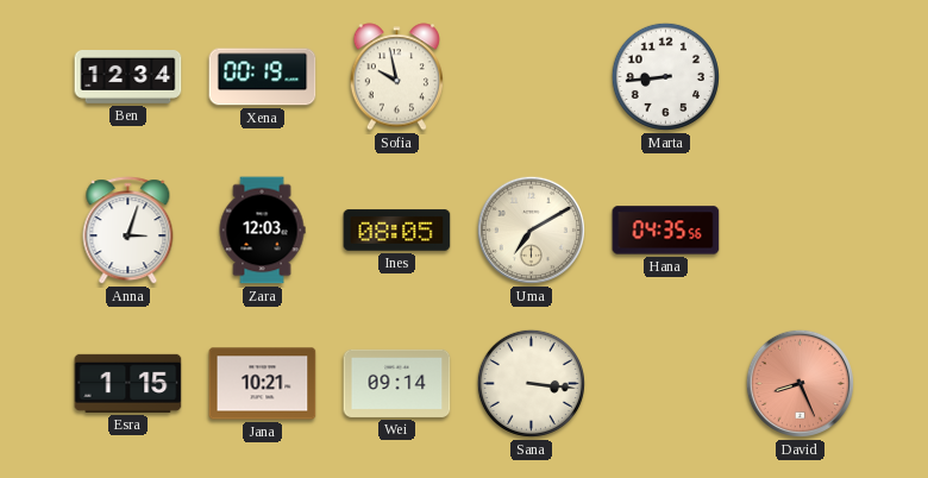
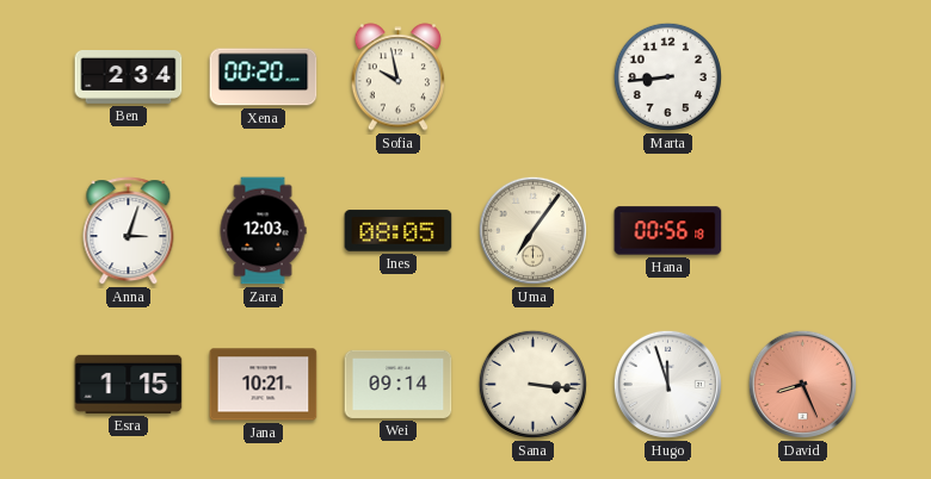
Ben: 12:34 -> 2:34
Xena: 00:19 -> 00:20
Uma: 7:10 -> 7:06
Hana: 04:35 -> 00:56
Hugo: none -> 11:57
